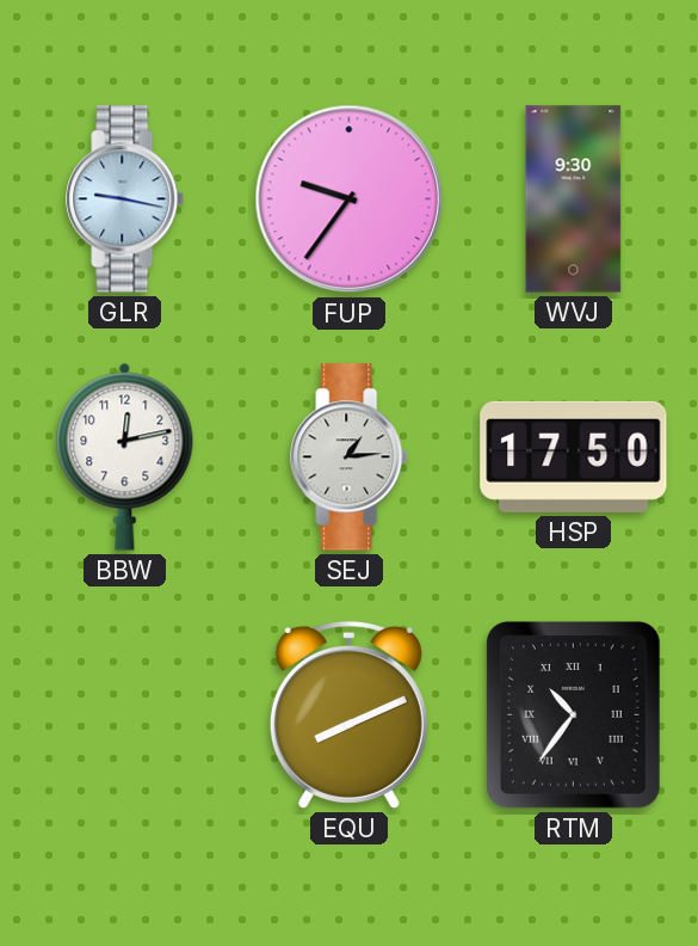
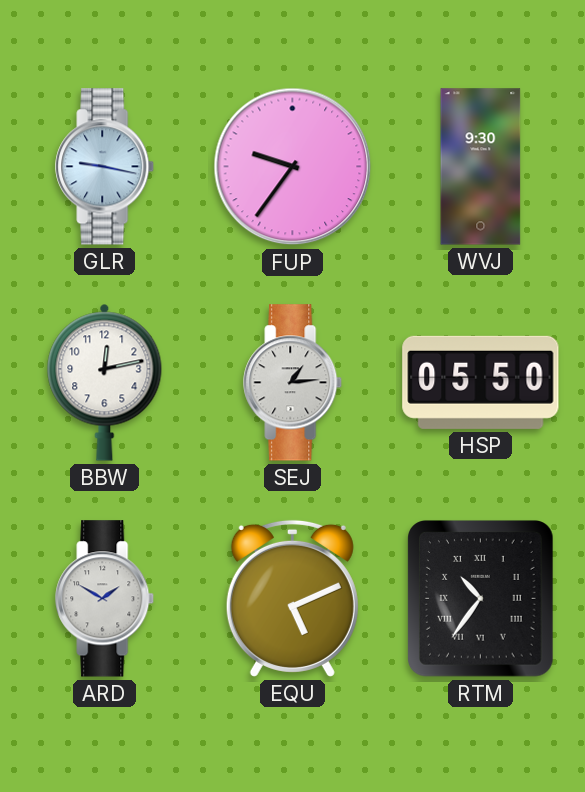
HSP: 17:50 -> 05:50
ARD: none -> 1:50
EQU: 8:11 -> 5:11
